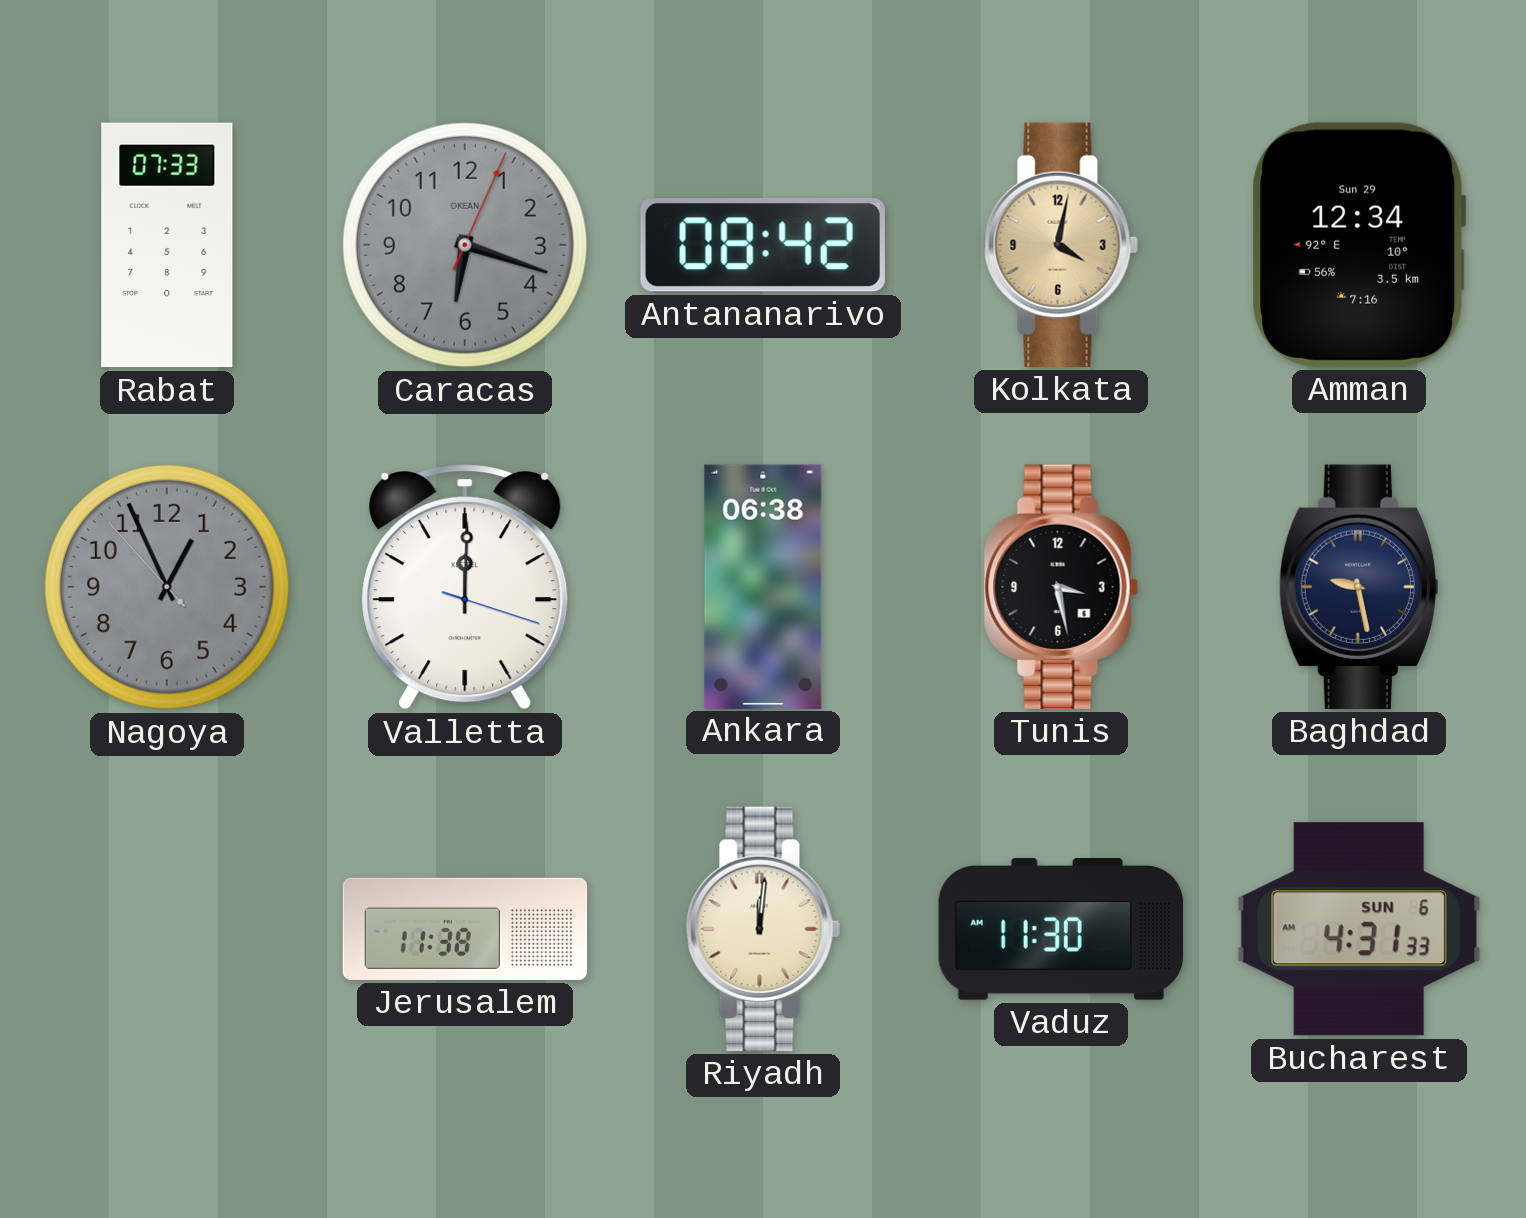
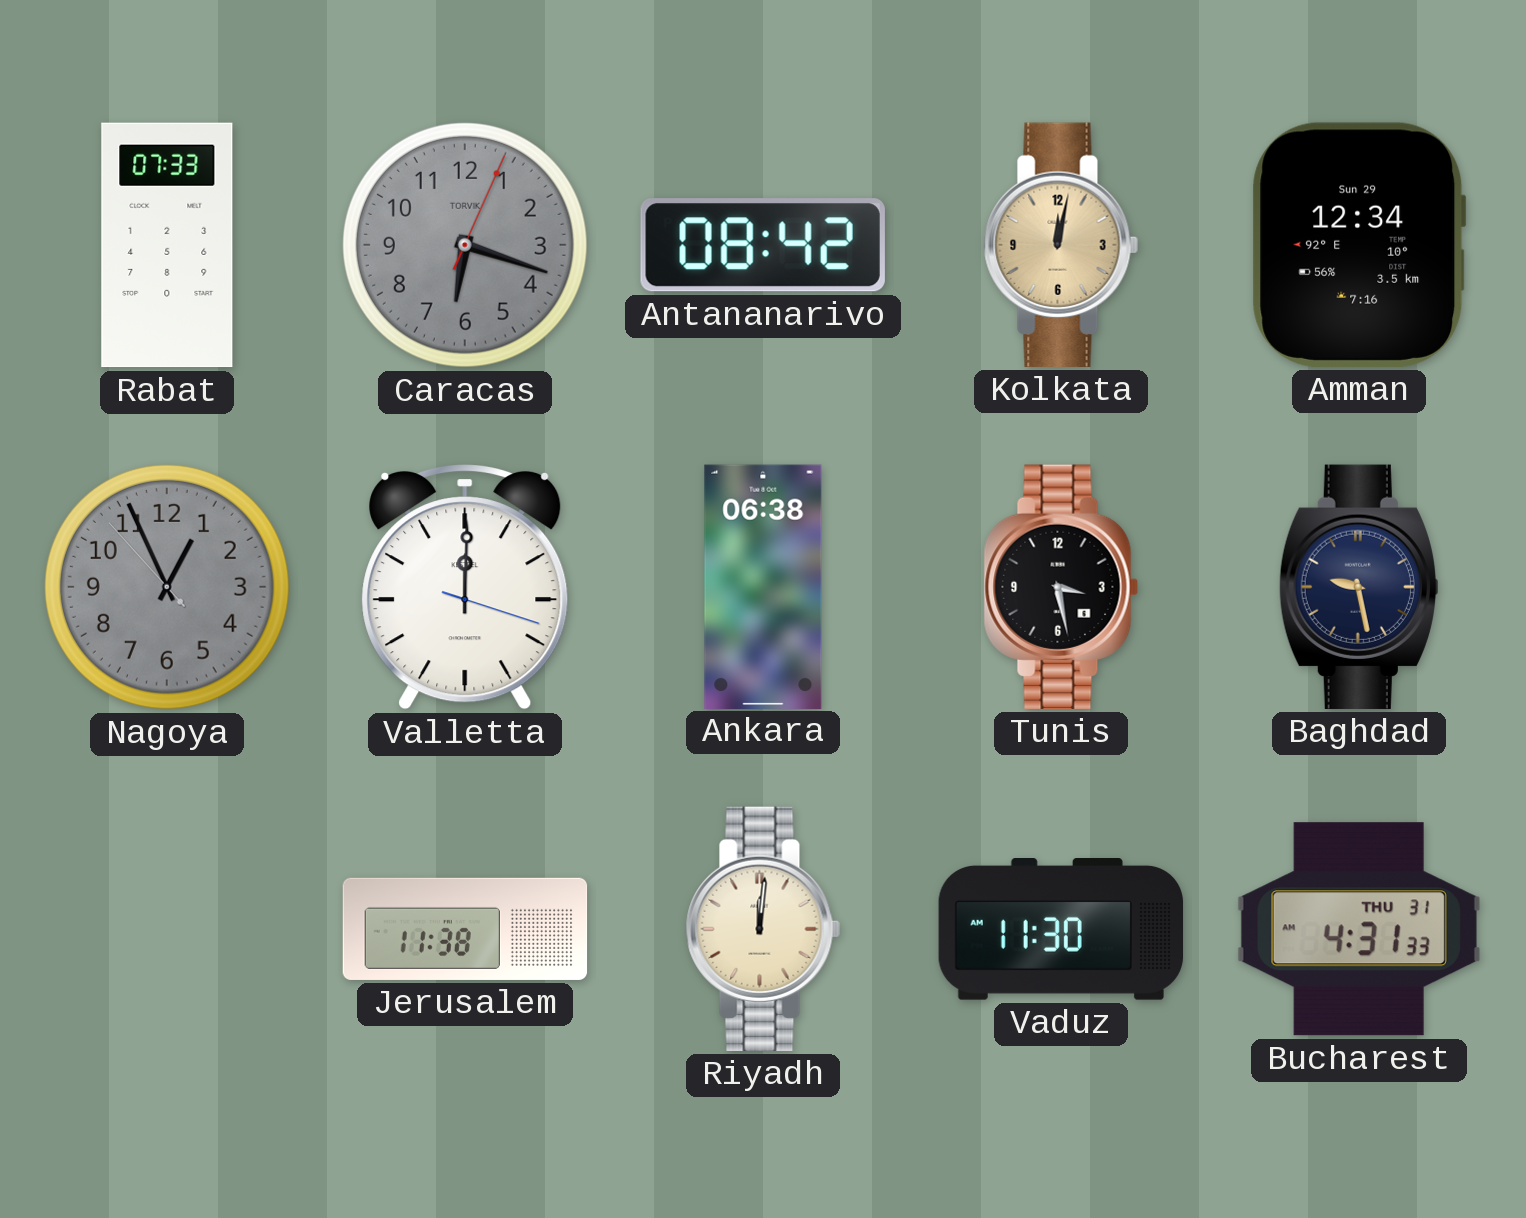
Caracas brand: OKEAN -> TORVIK
Kolkata: 4:02 -> 12:02
Bucharest date: SUN 6 -> THU 31
